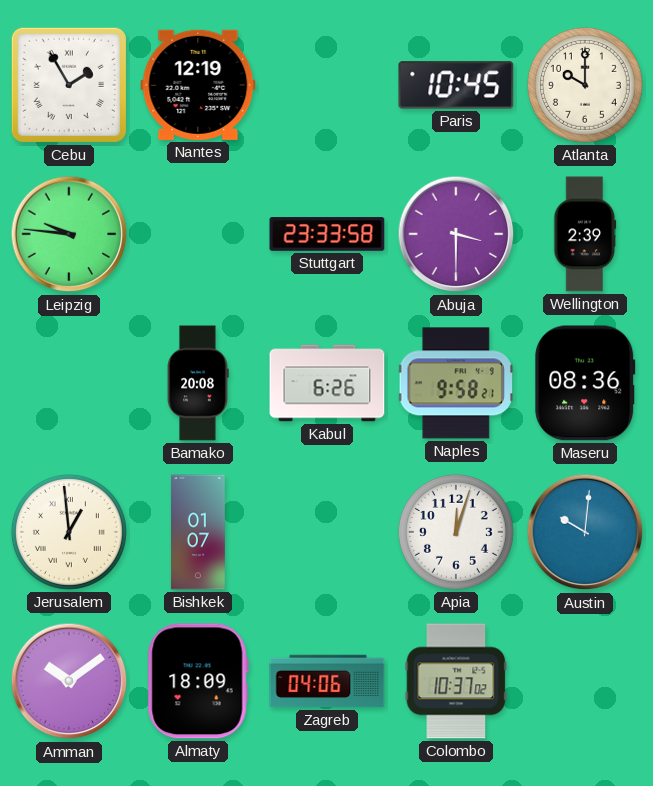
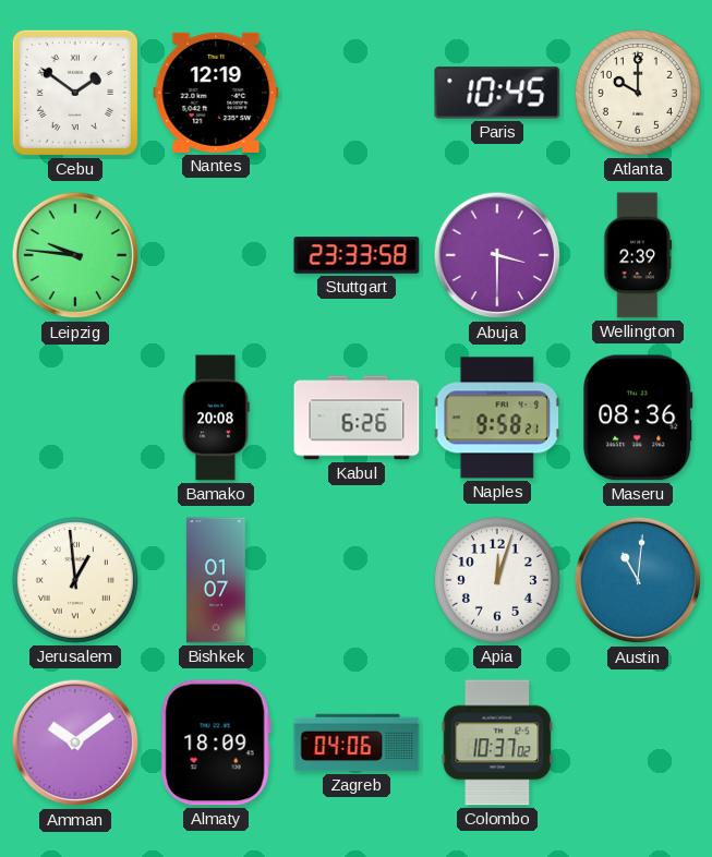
Cebu: 1:55 -> 1:51
Austin: 10:01 -> 11:01
